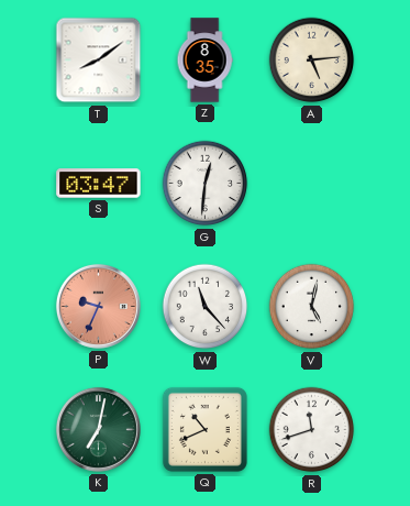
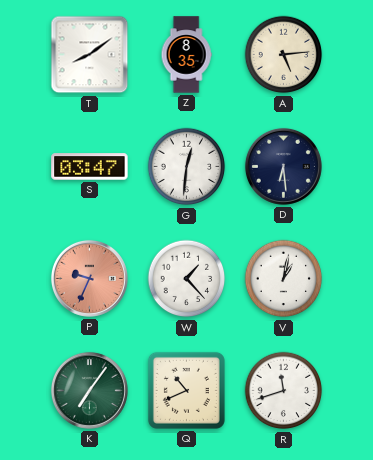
D: none -> 6:29
W: 11:23 -> 1:23
V: 5:02 -> 1:02
K: 7:02 -> 7:06
